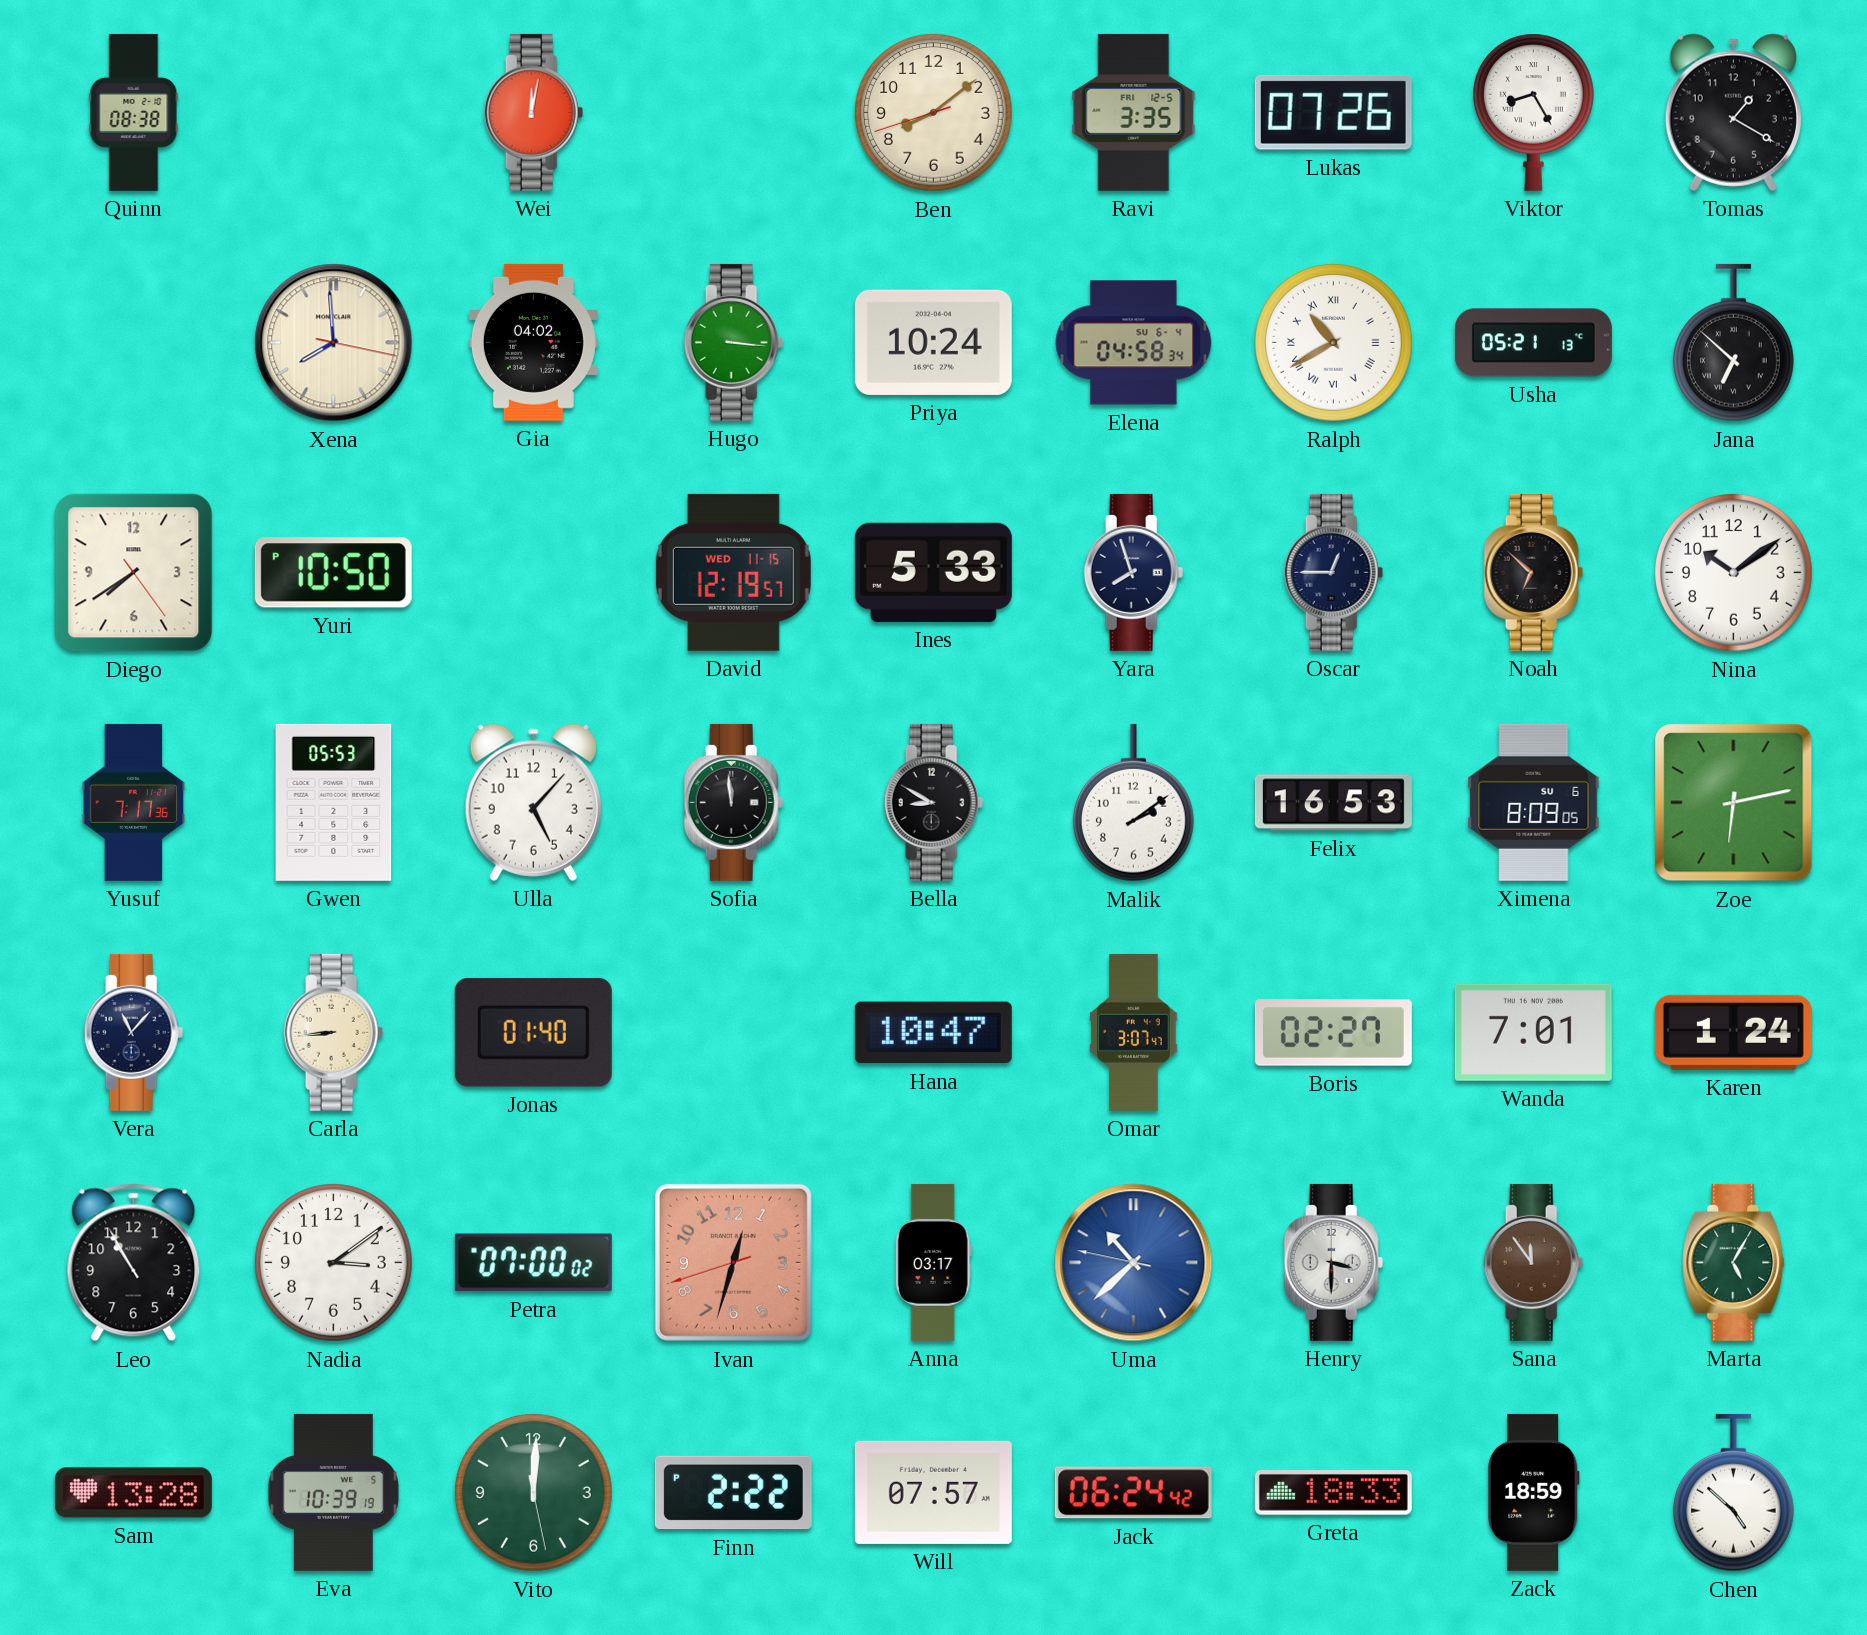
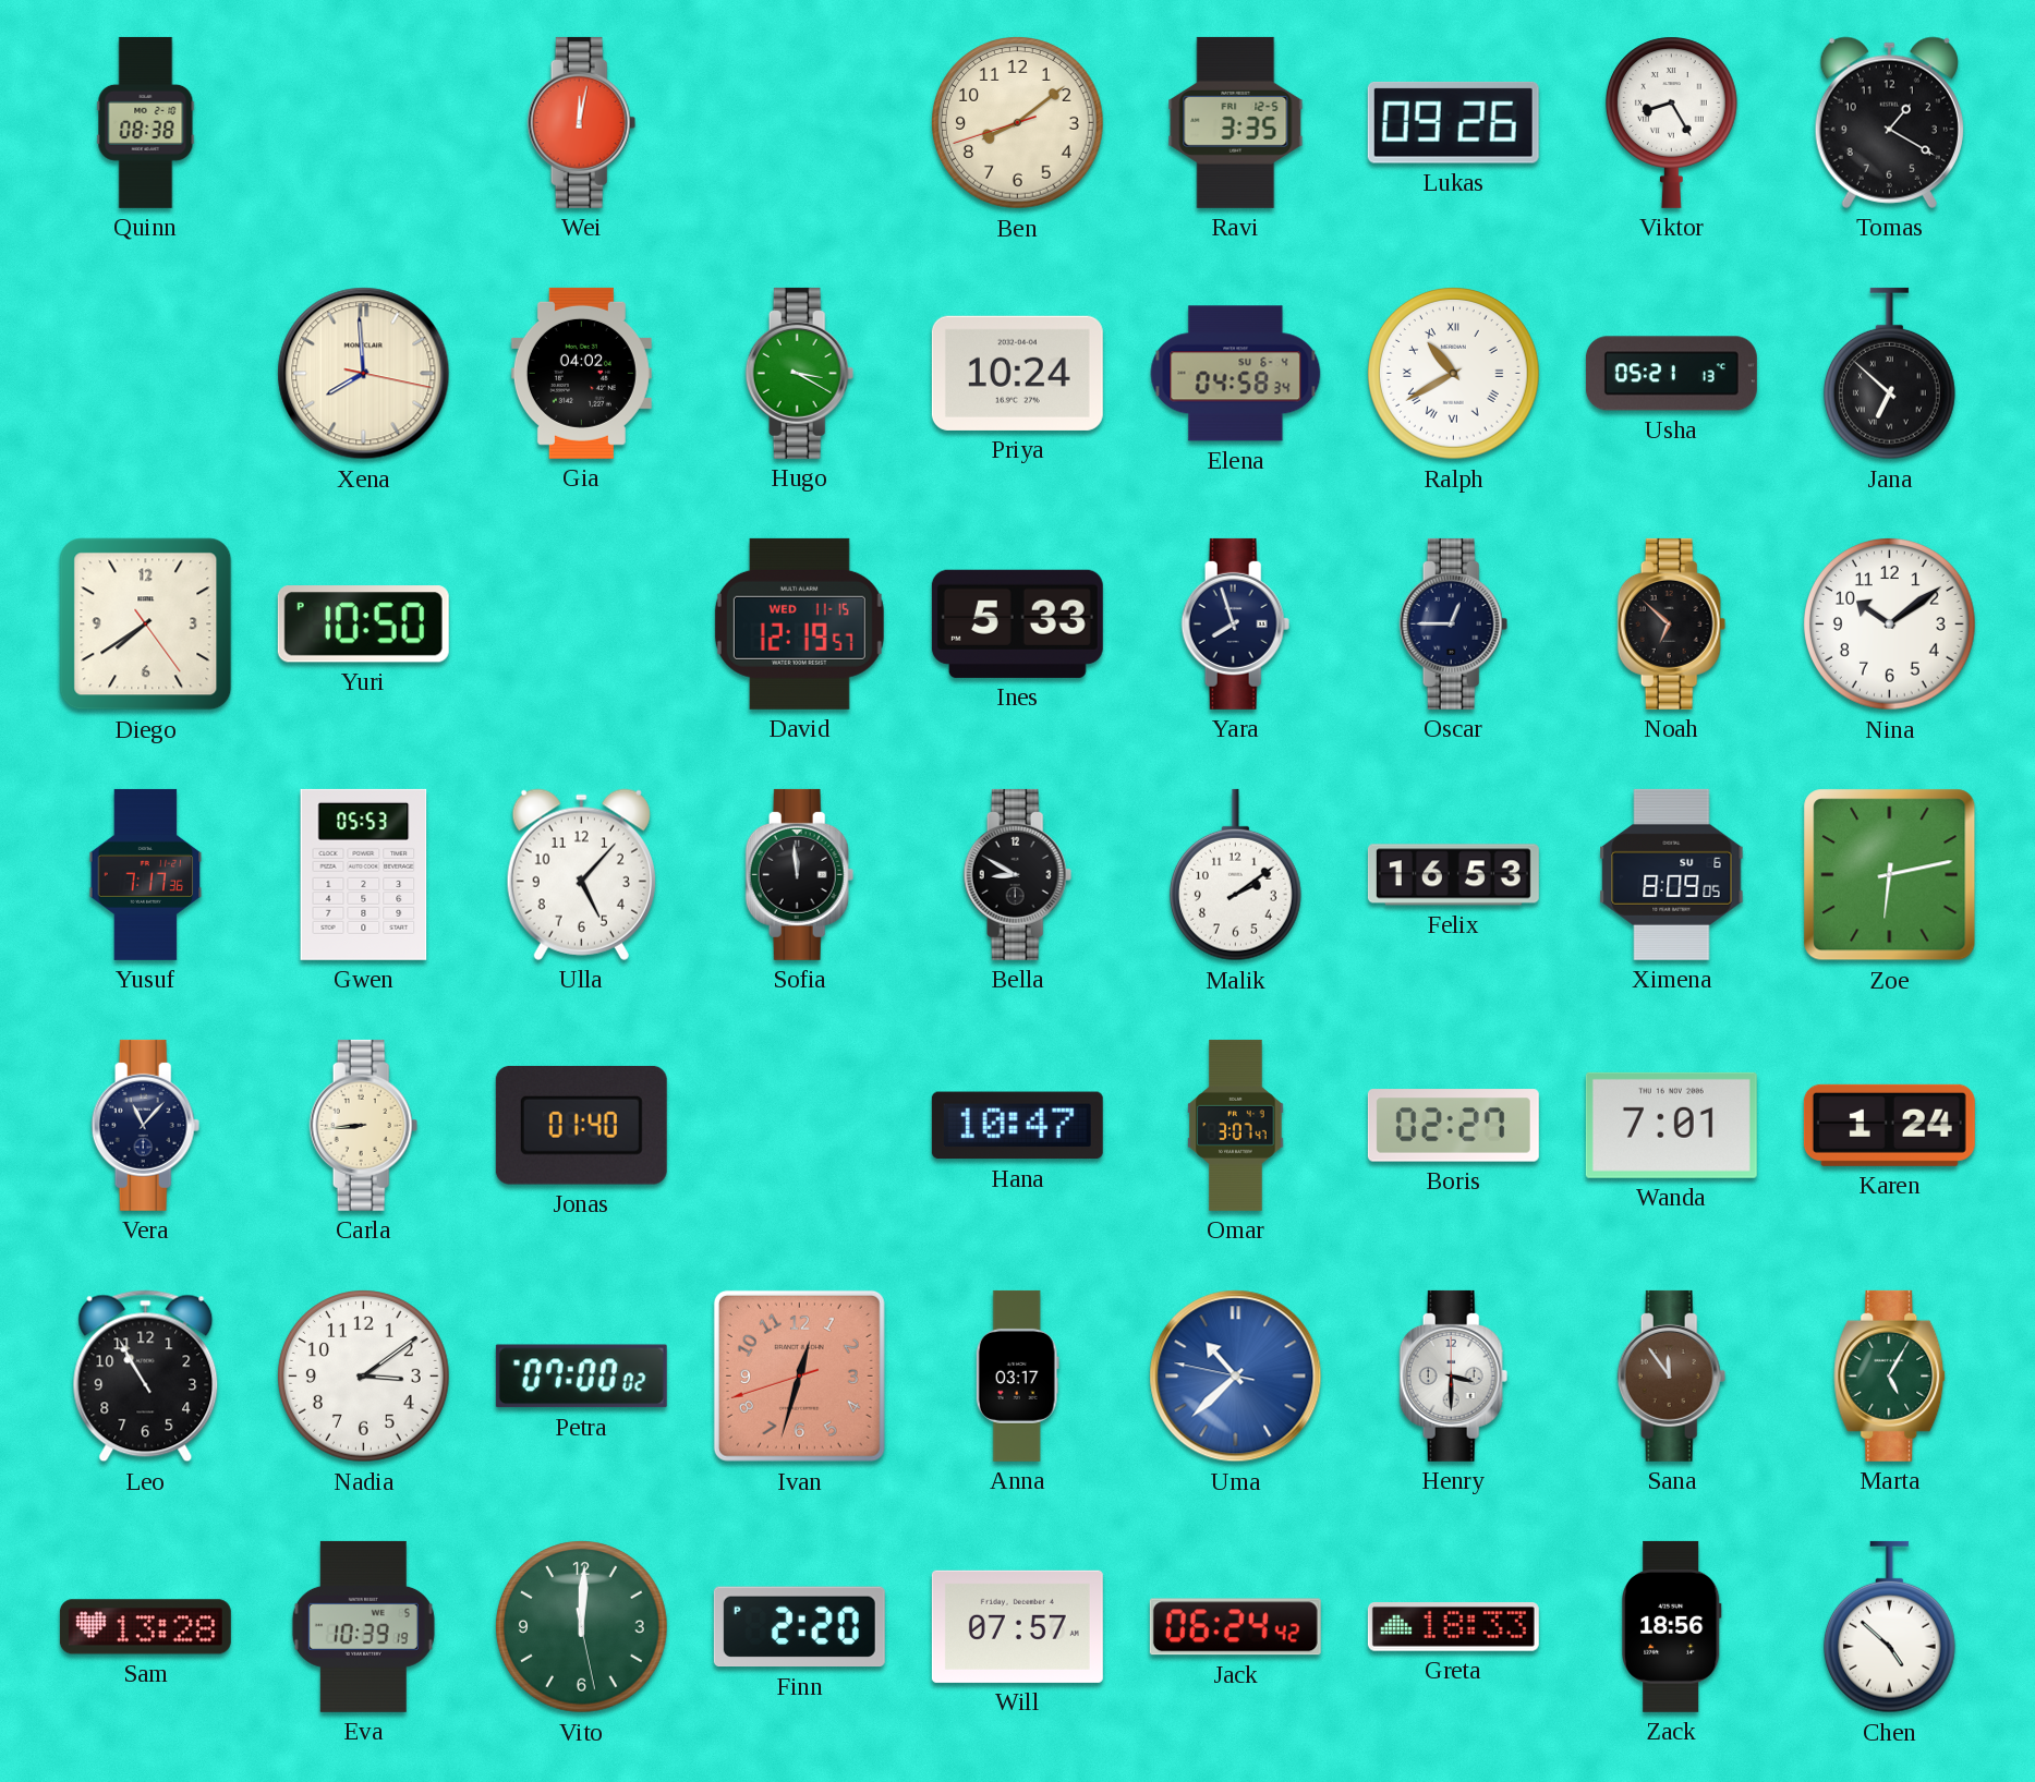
Lukas: 07:26 -> 09:26
Hugo: 3:16 -> 3:20
Finn: 2:22 -> 2:20
Zack: 18:59 -> 18:56
